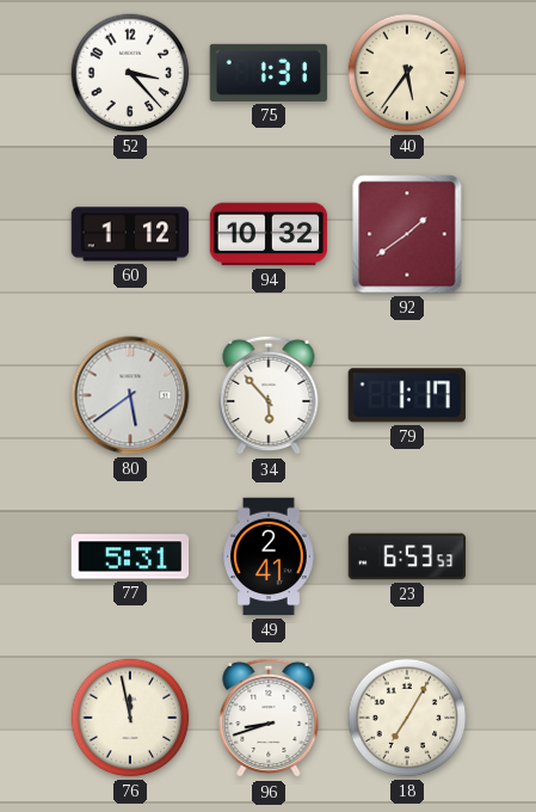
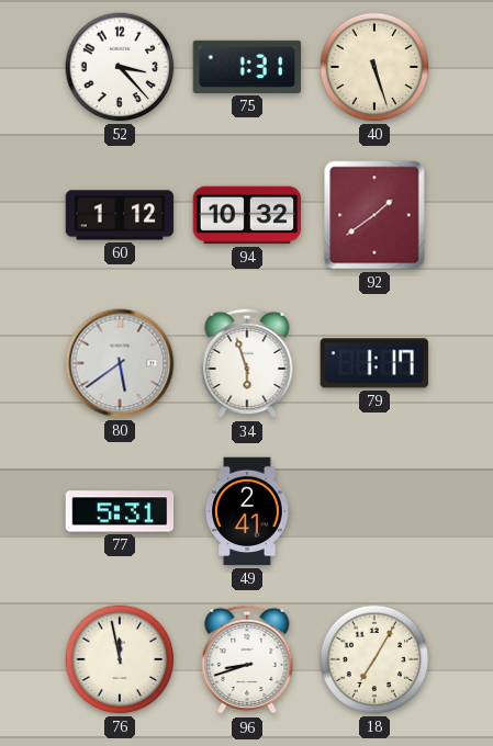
40: 5:36 -> 5:27
34: 5:53 -> 5:57
23: 6:53 -> none
